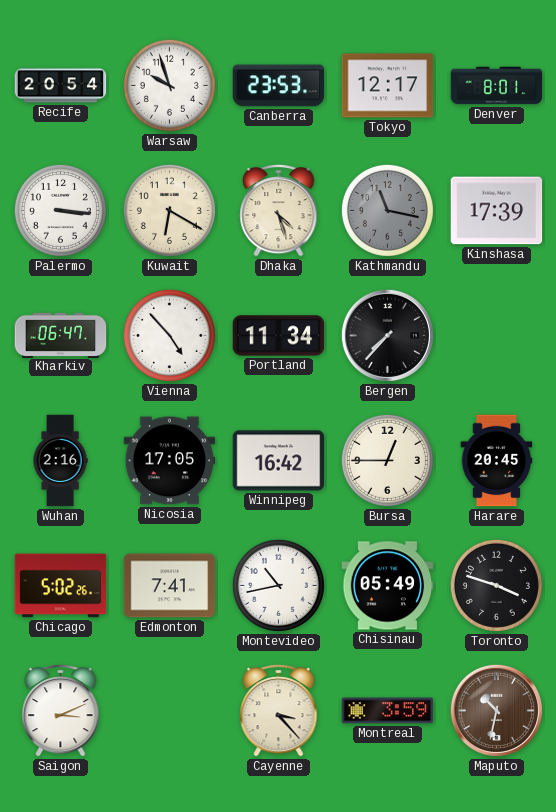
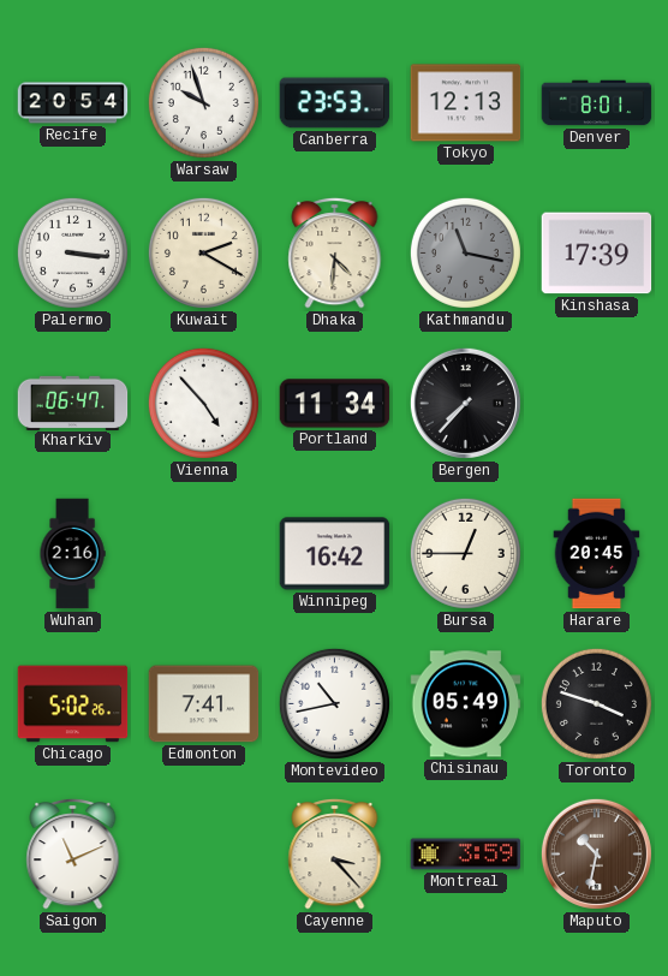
Tokyo: 12:17 -> 12:13
Kuwait: 6:20 -> 2:20
Dhaka: 4:27 -> 4:31
Nicosia: 17:05 -> none
Saigon: 3:11 -> 11:11
